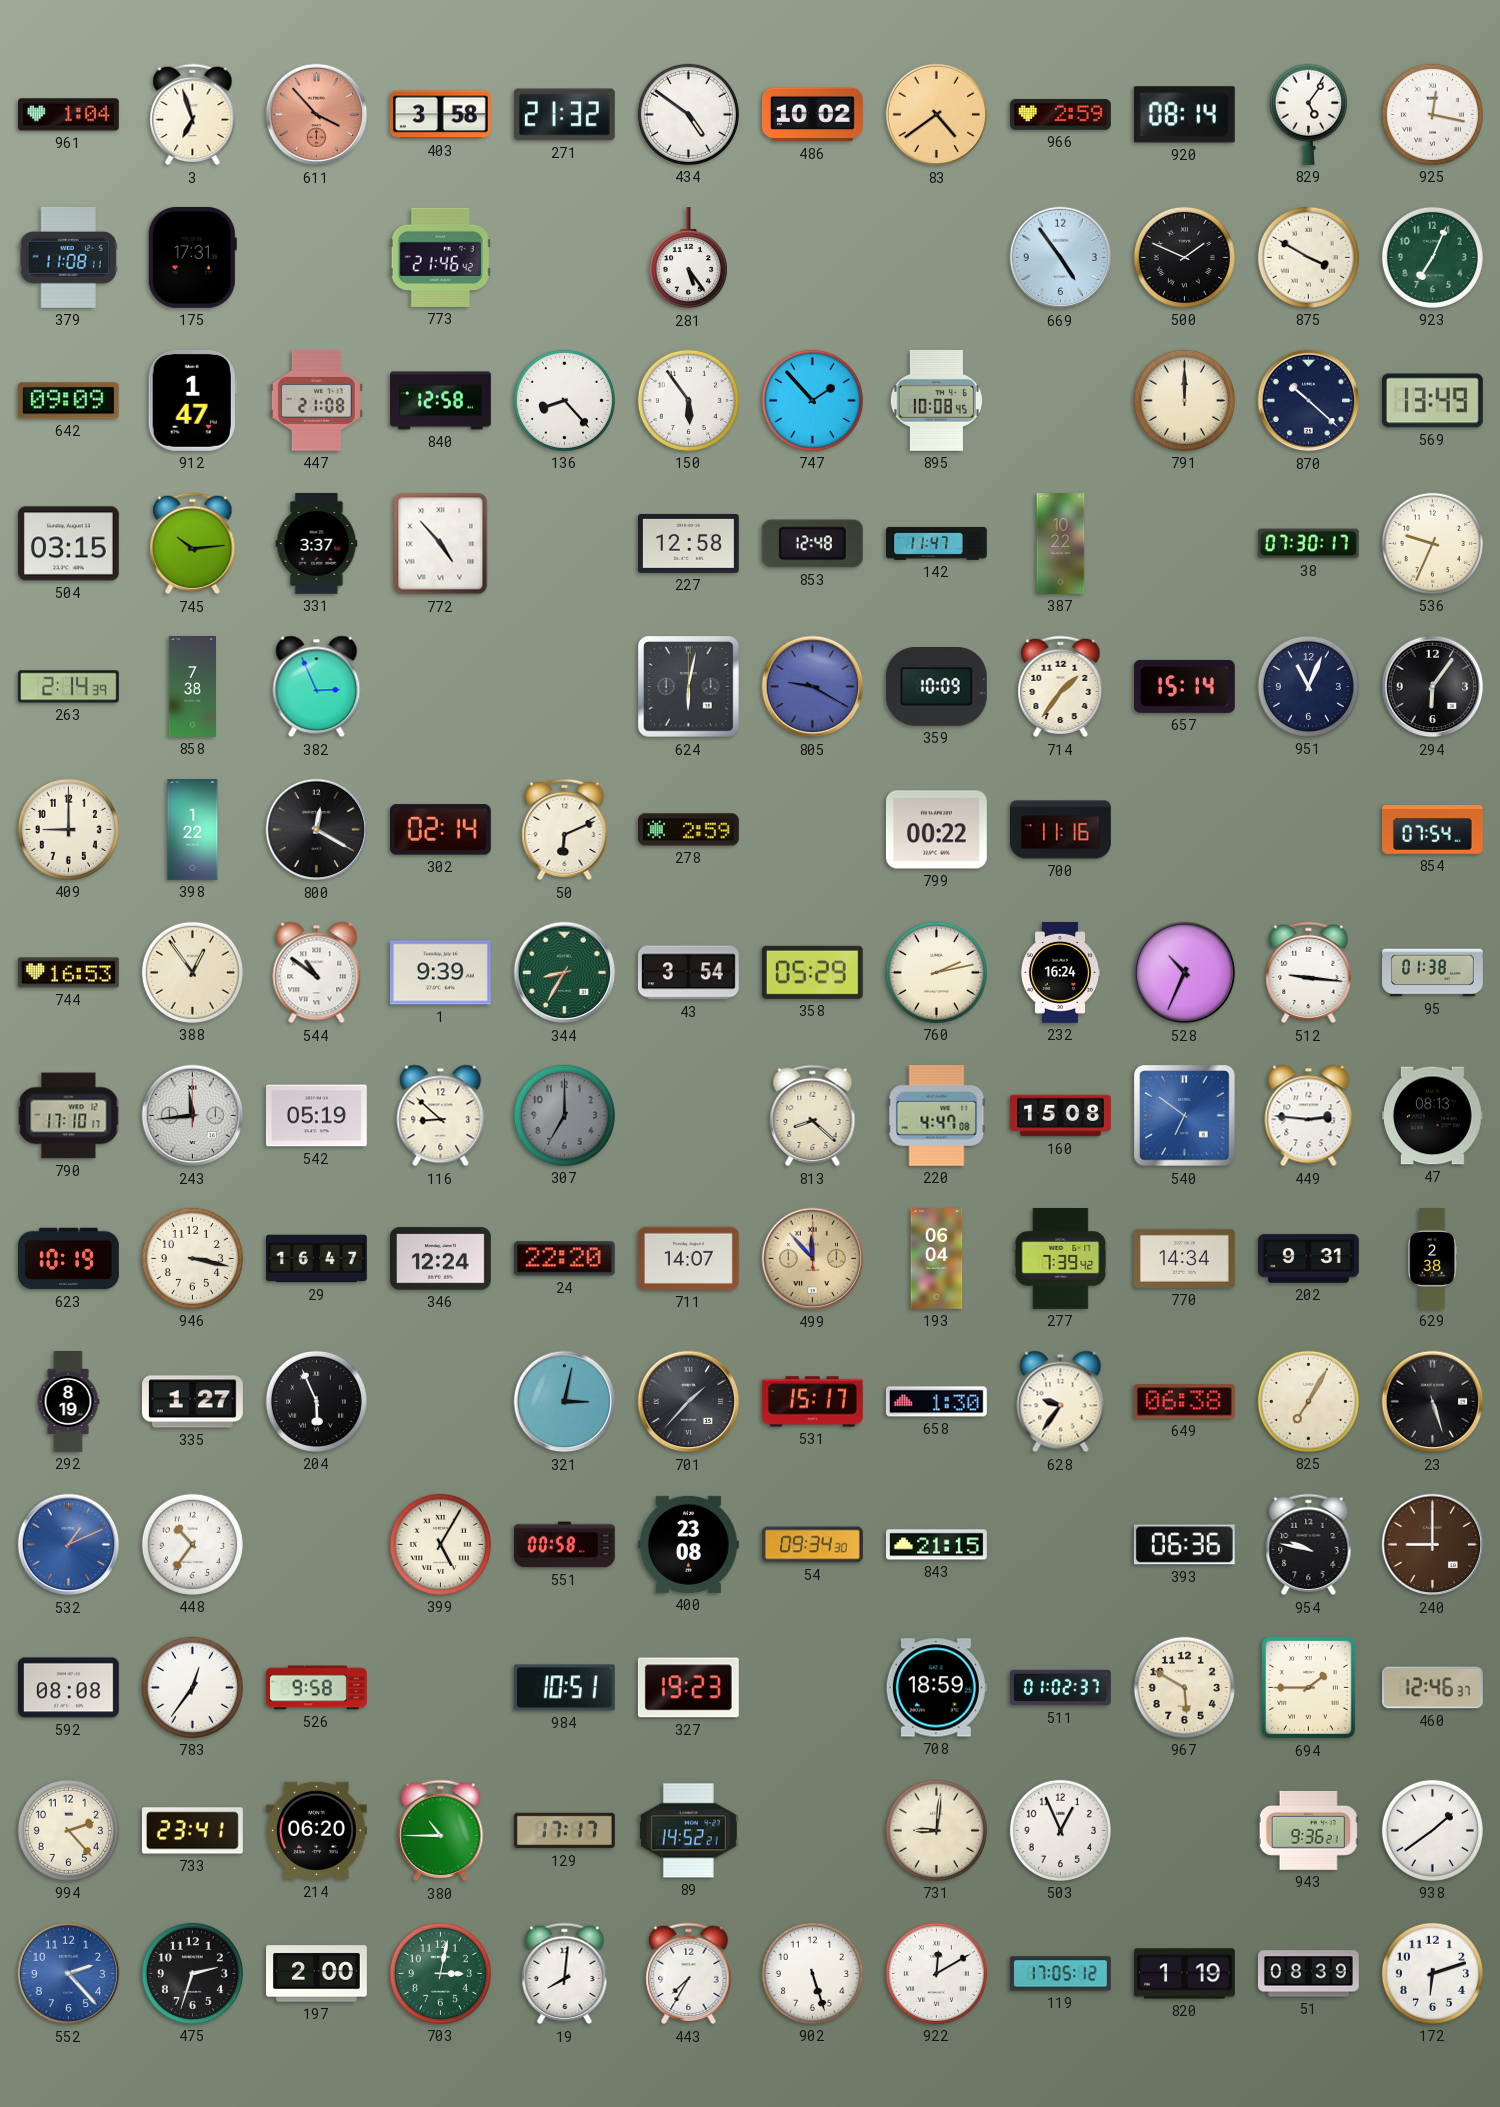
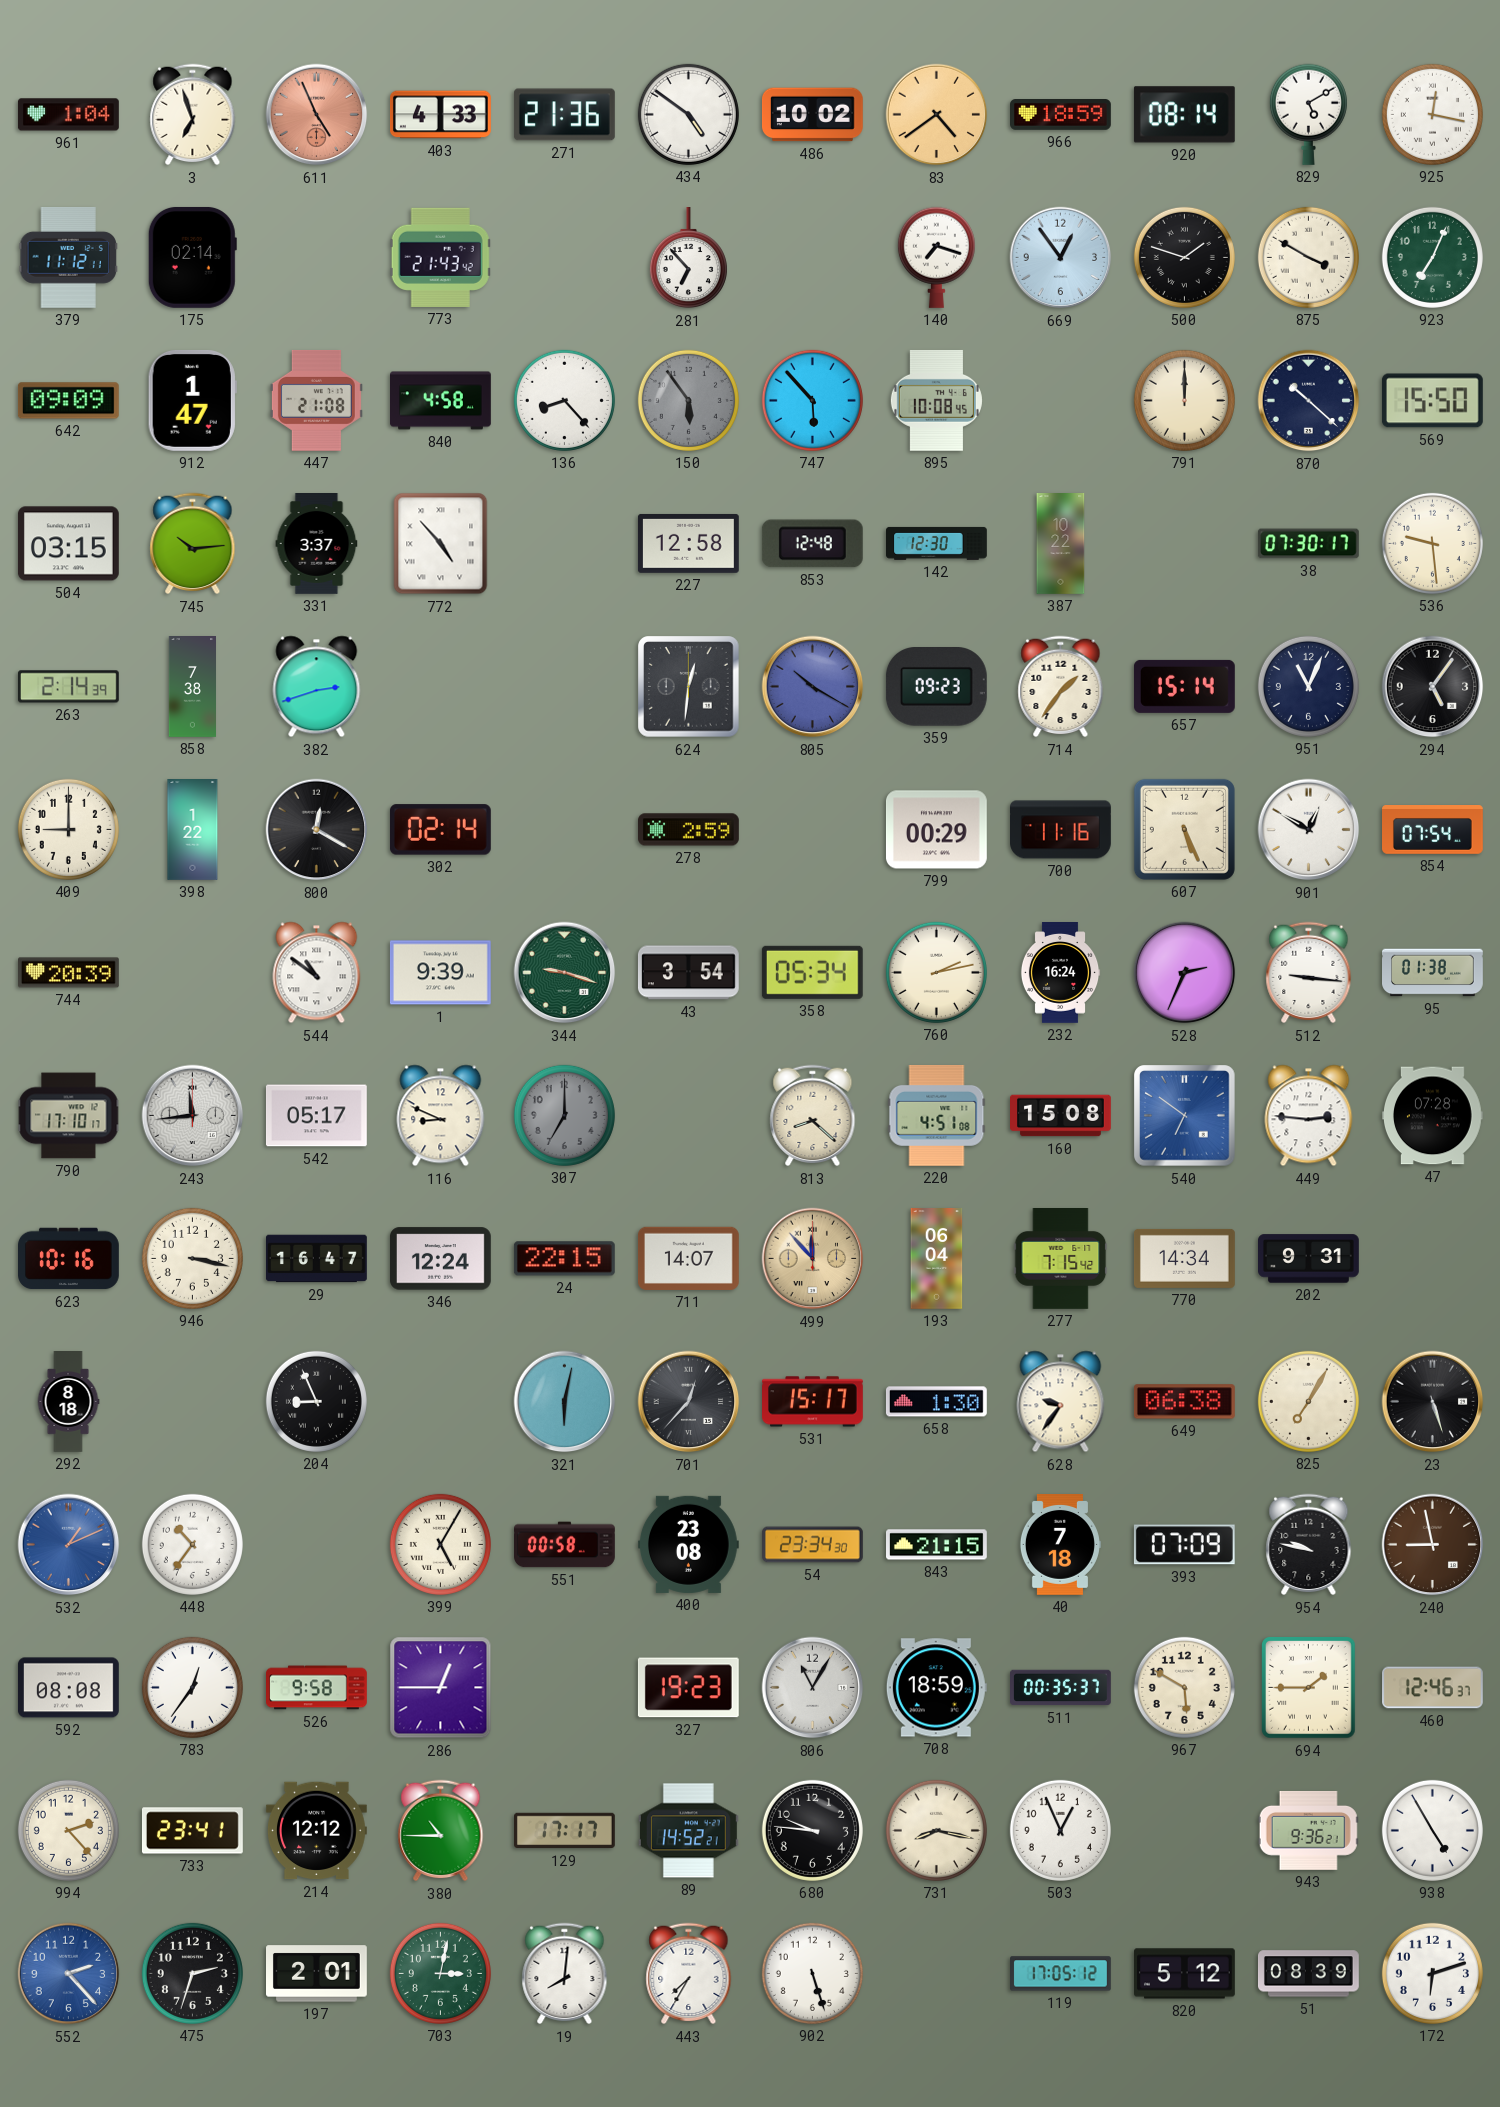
611: 3:53 -> 4:56
403: 3:58 -> 4:33
271: 21:32 -> 21:36
966: 2:59 -> 18:59
829: 5:06 -> 5:10
379: 11:08 -> 11:12
175: 17:31 -> 02:14
773: 21:46 -> 21:43
281: 5:24 -> 6:53
140: none -> 7:18
669: 4:54 -> 12:54
500: 1:49 -> 1:48
840: 12:58 -> 4:58
150 dial: white -> grey
747: 1:53 -> 5:53
569: 13:49 -> 15:50
142: 11:47 -> 12:30
536: 9:34 -> 9:29
382: 2:56 -> 2:42
624: 6:02 -> 12:31
805: 9:20 -> 10:20
359: 10:09 -> 09:23
294: 6:06 -> 5:06
50: 6:11 -> none
799: 00:22 -> 00:29
607: none -> 5:26
901: none -> 12:50
744: 16:53 -> 20:39
388: 12:54 -> none
344: 8:35 -> 9:18
358: 05:29 -> 05:34
528: 10:34 -> 2:34
542: 05:19 -> 05:17
116: 8:52 -> 8:49
220: 4:47 -> 4:51
47: 08:13 -> 07:28
623: 10:19 -> 10:16
24: 22:20 -> 22:15
277: 7:39 -> 7:15
629: 2:38 -> none
292: 8:19 -> 8:18
335: 1:27 -> none
204: 5:56 -> 8:56
321: 3:02 -> 6:02
701: 1:37 -> 12:37
54: 09:34 -> 23:34
40: none -> 7:18
393: 06:36 -> 07:09
240: 9:00 -> 8:58
286: none -> 12:45
984: 10:51 -> none
806: none -> 11:05
511: 01:02 -> 00:35
214: 06:20 -> 12:12
680: none -> 9:46
731: 9:01 -> 8:17
938: 1:39 -> 4:55
197: 2:00 -> 2:01
922: 12:10 -> none
820: 1:19 -> 5:12
